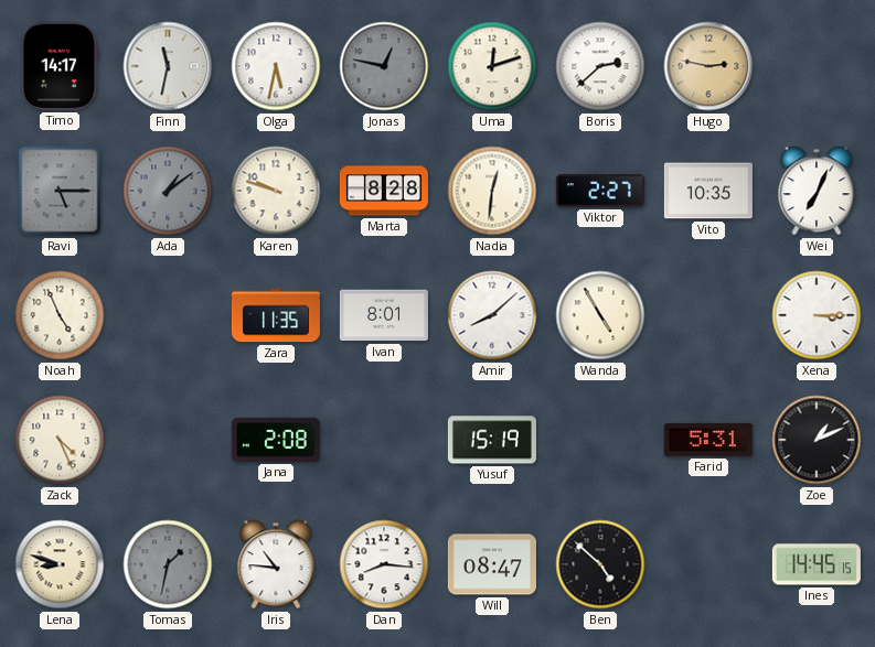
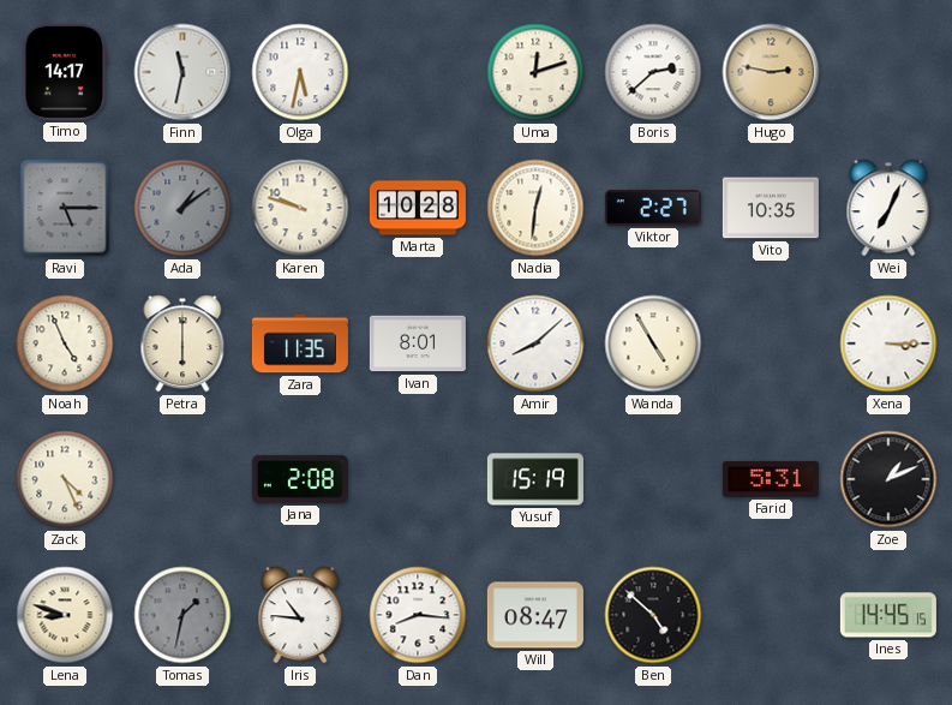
Jonas: 12:47 -> none
Marta: 8:28 -> 10:28
Petra: none -> 6:00
